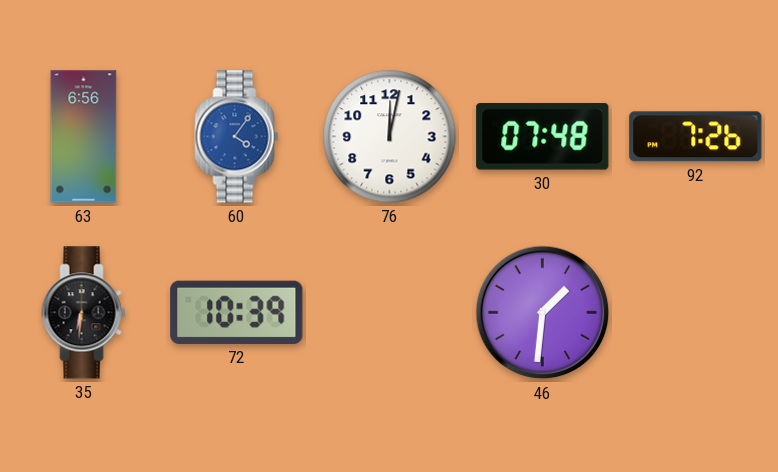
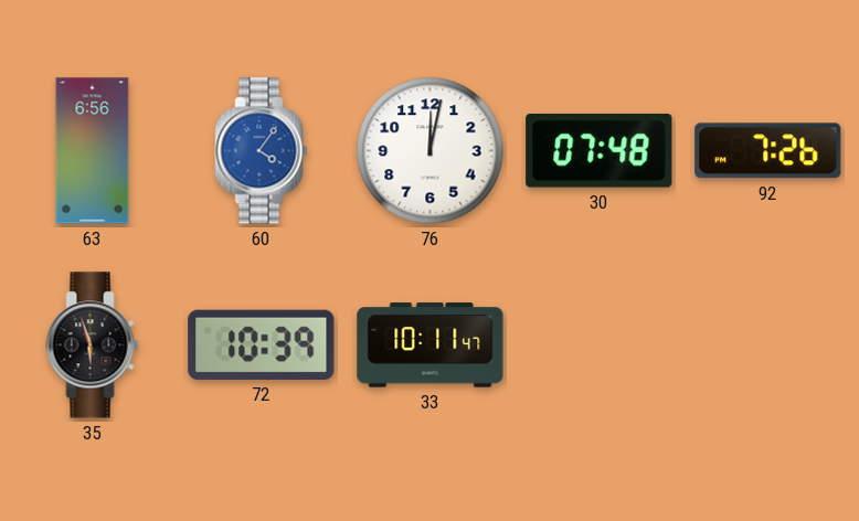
35: 6:31 -> 5:57
33: none -> 10:11
46: 1:31 -> none
